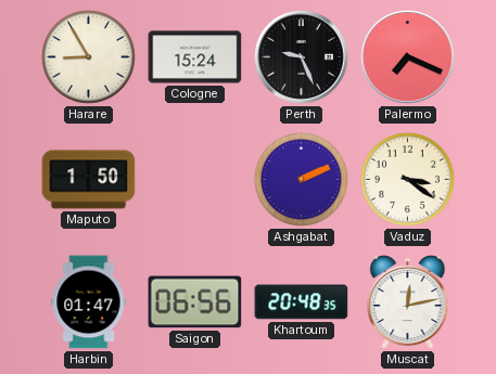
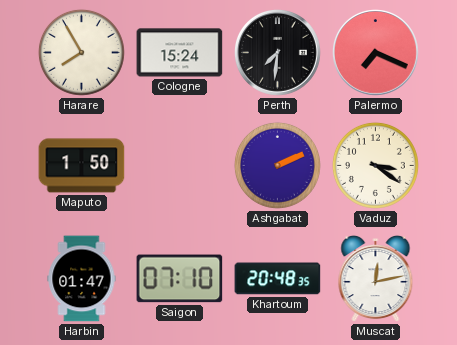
Harare: 8:55 -> 7:55
Perth: 9:26 -> 7:31
Saigon: 06:56 -> 07:10
